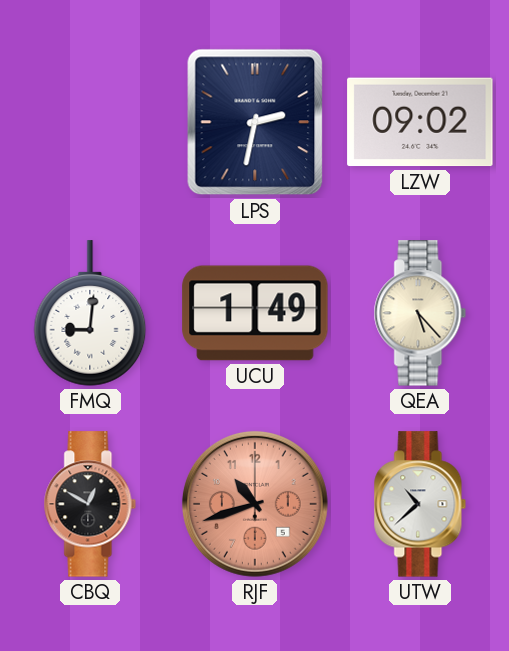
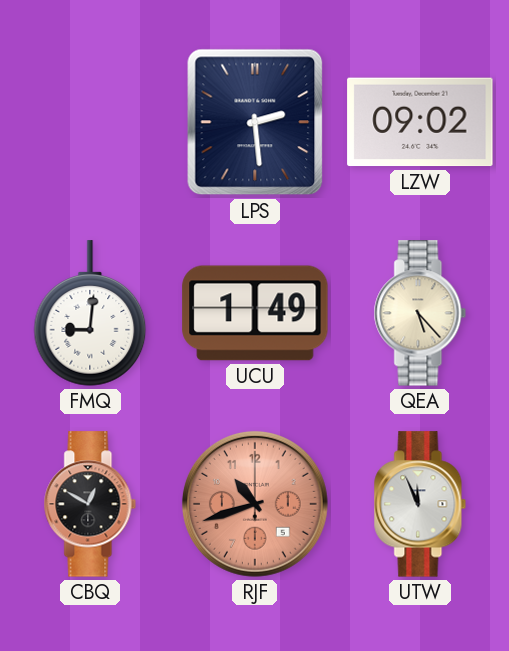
LPS: 2:32 -> 2:29
UTW: 10:38 -> 11:56
